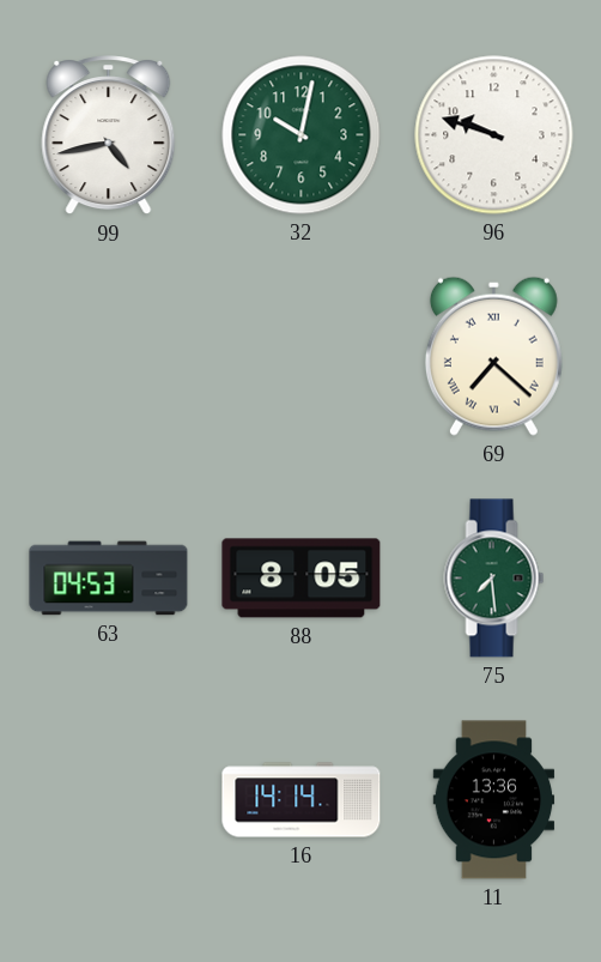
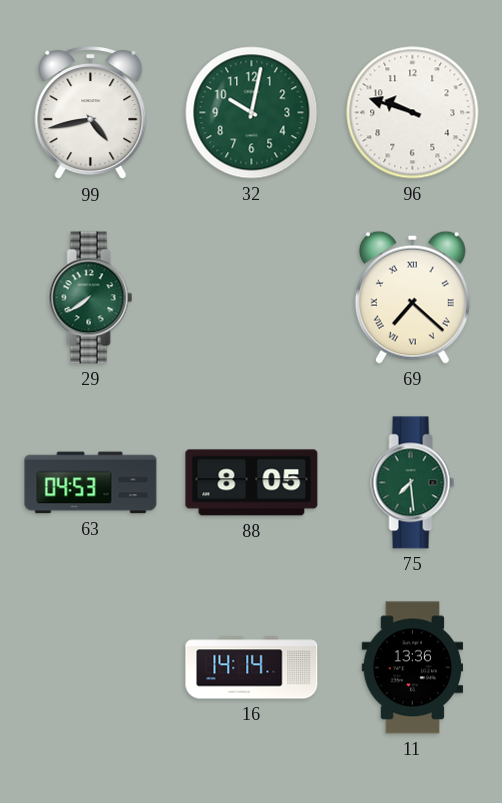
29: none -> 7:39
